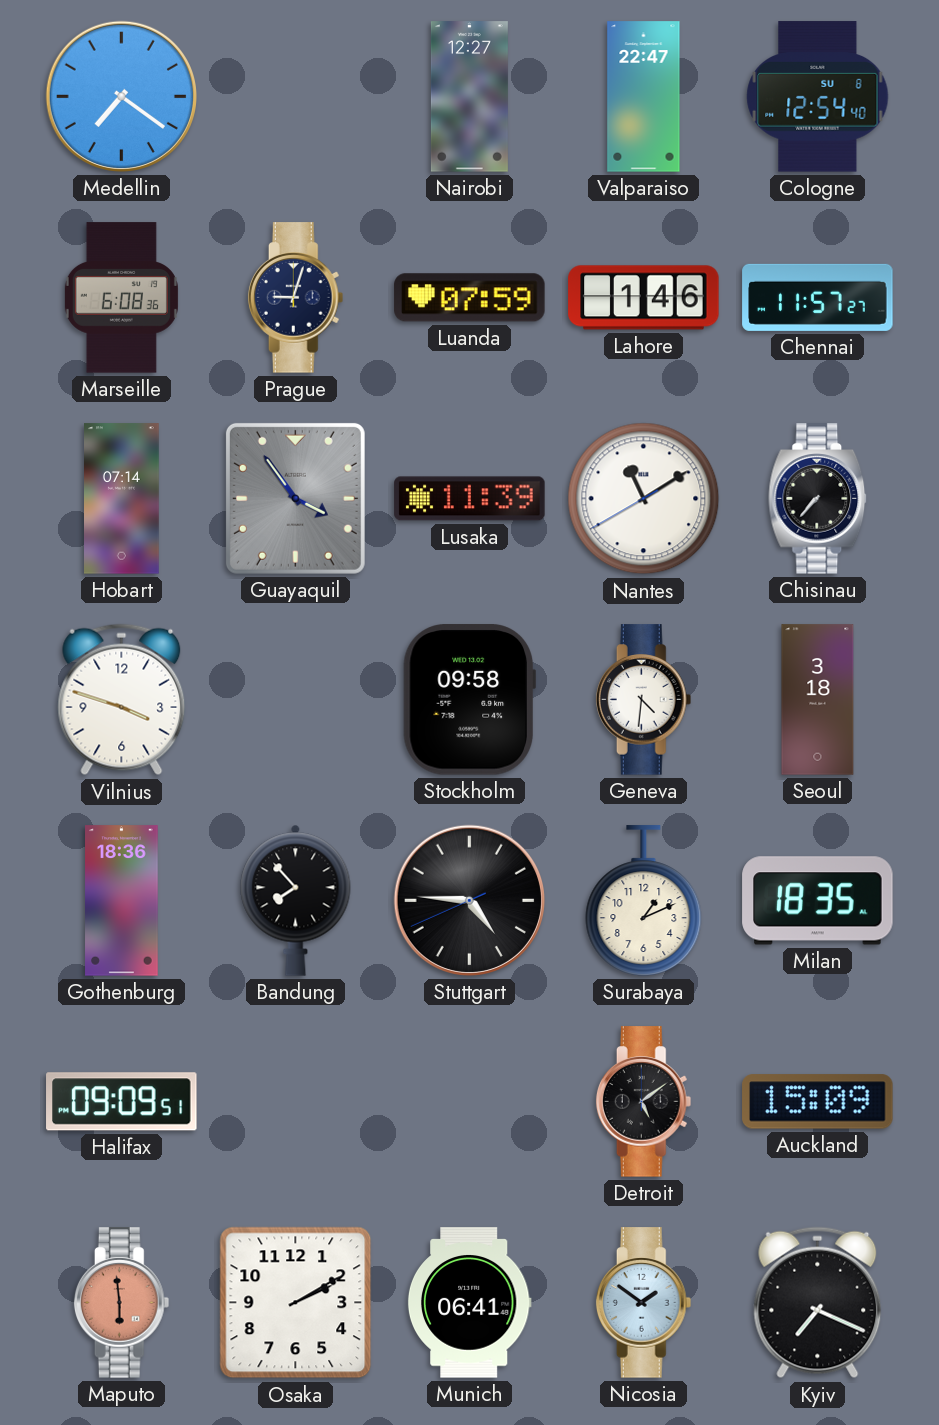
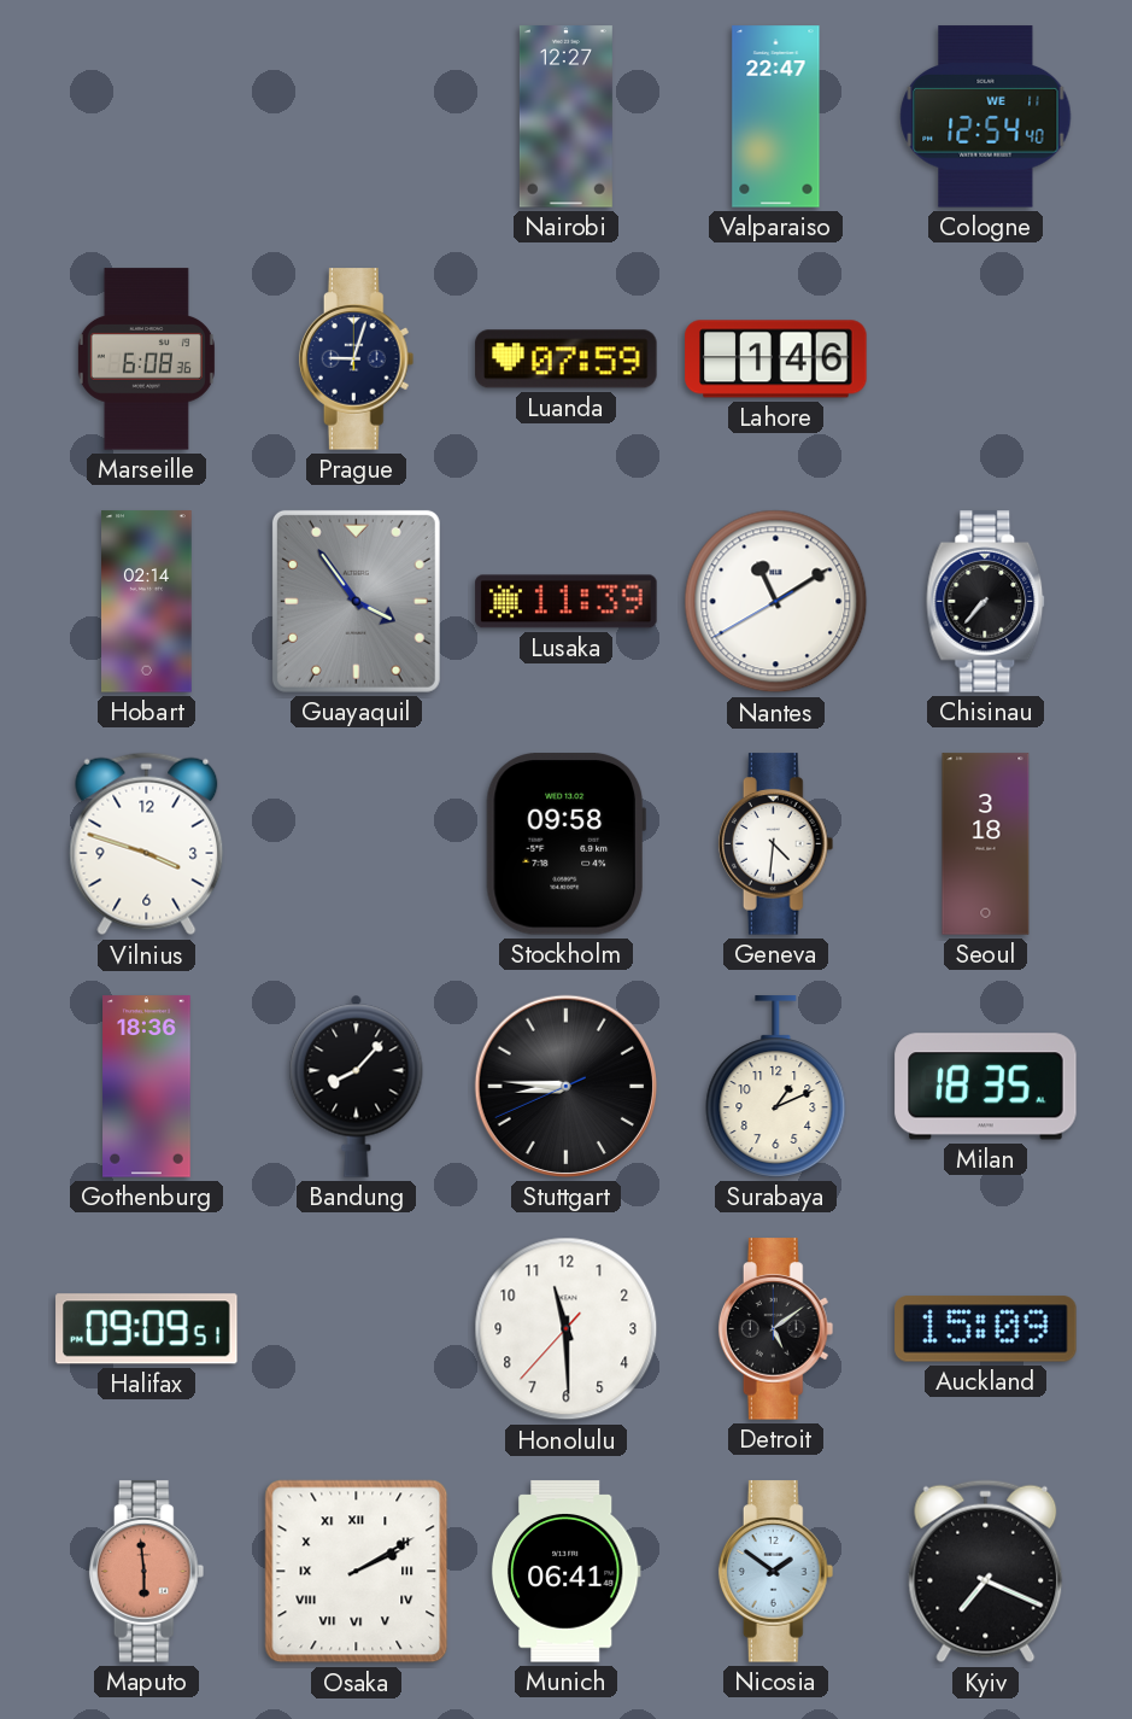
Medellin: 7:21 -> none
Cologne date: SU 8 -> WE 11
Chennai: 11:57 -> none
Hobart: 07:14 -> 02:14
Bandung: 7:53 -> 8:07
Stuttgart: 4:45 -> 8:45
Honolulu: none -> 11:29
Osaka numerals: Arabic -> Roman
